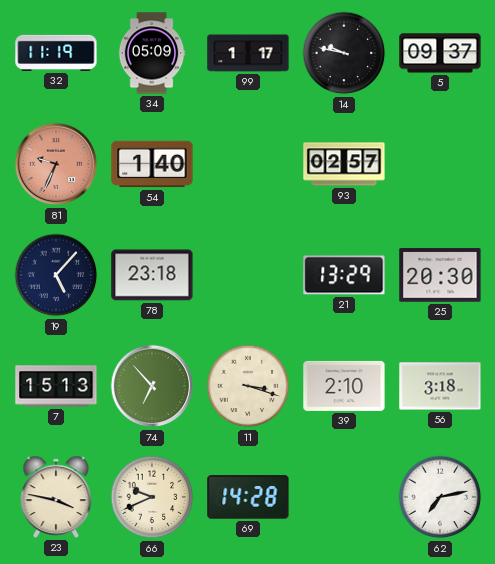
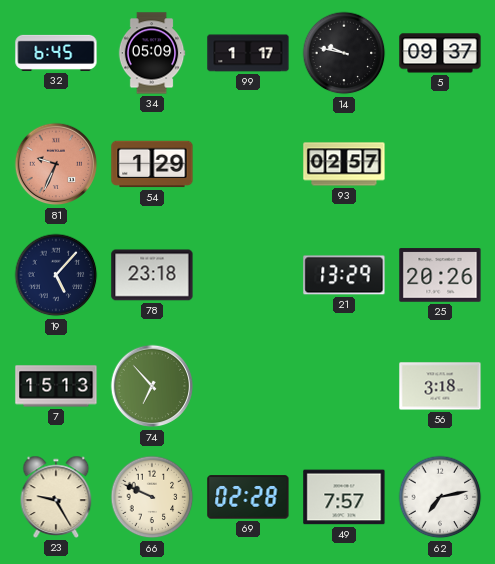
32: 11:19 -> 6:45
54: 1:40 -> 1:29
25: 20:30 -> 20:26
11: 3:18 -> none
39: 2:10 -> none
23: 3:47 -> 9:25
66: 9:41 -> 9:49
69: 14:28 -> 02:28
49: none -> 7:57
